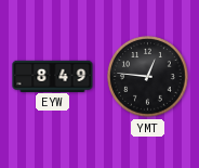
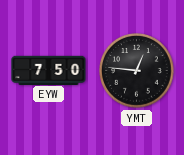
EYW: 8:49 -> 7:50
